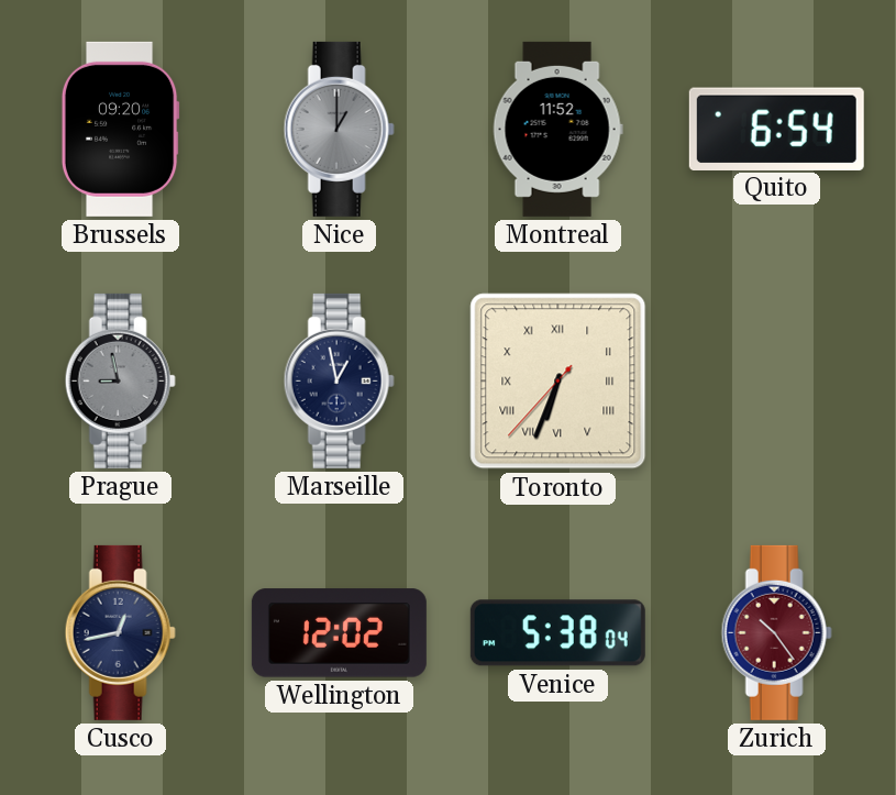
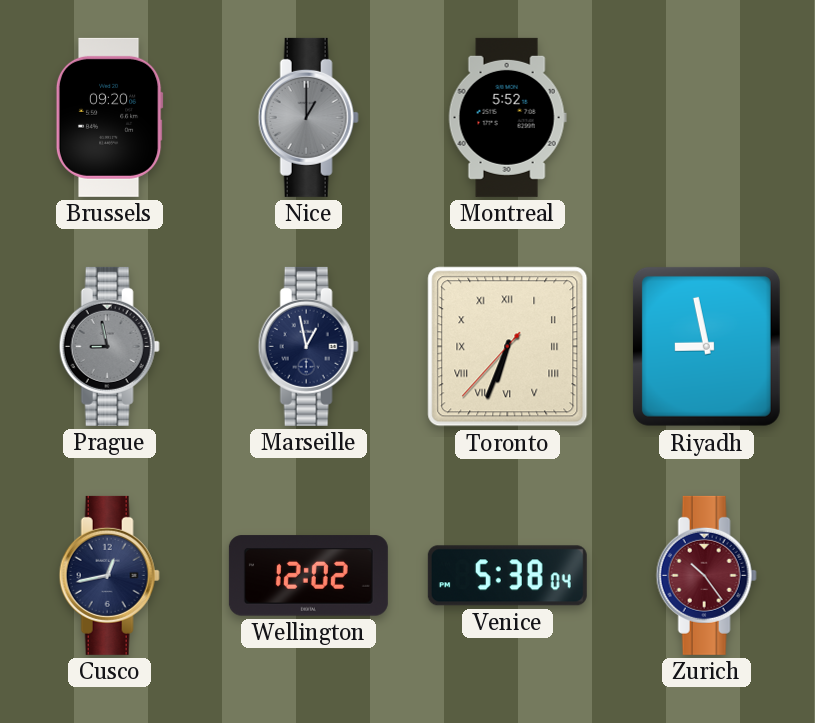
Montreal: 11:52 -> 5:52
Quito: 6:54 -> none
Riyadh: none -> 8:58
